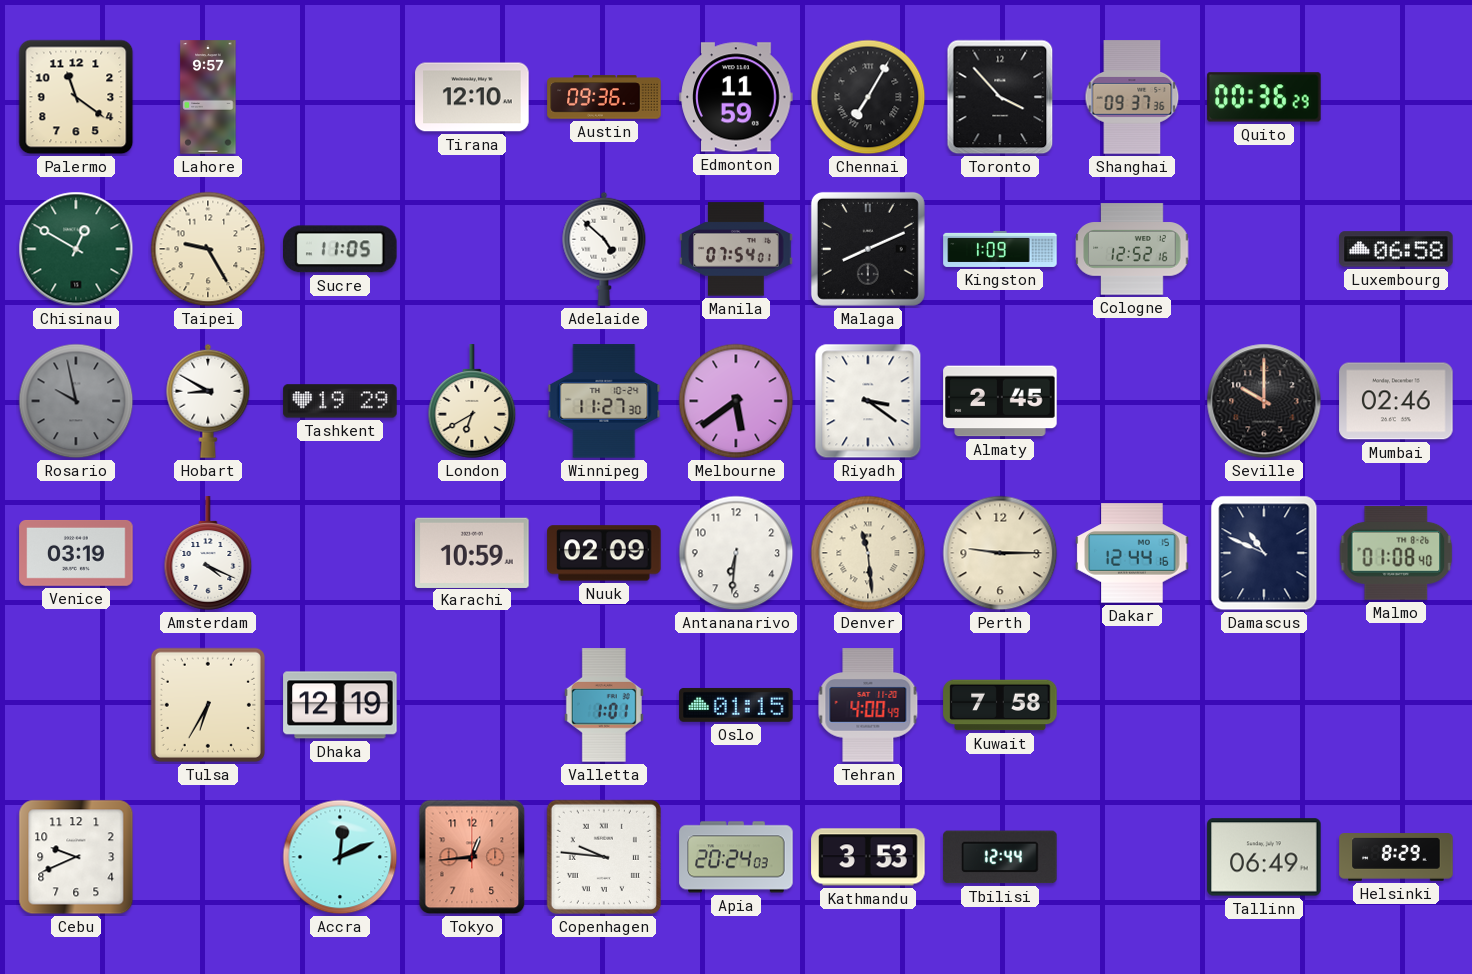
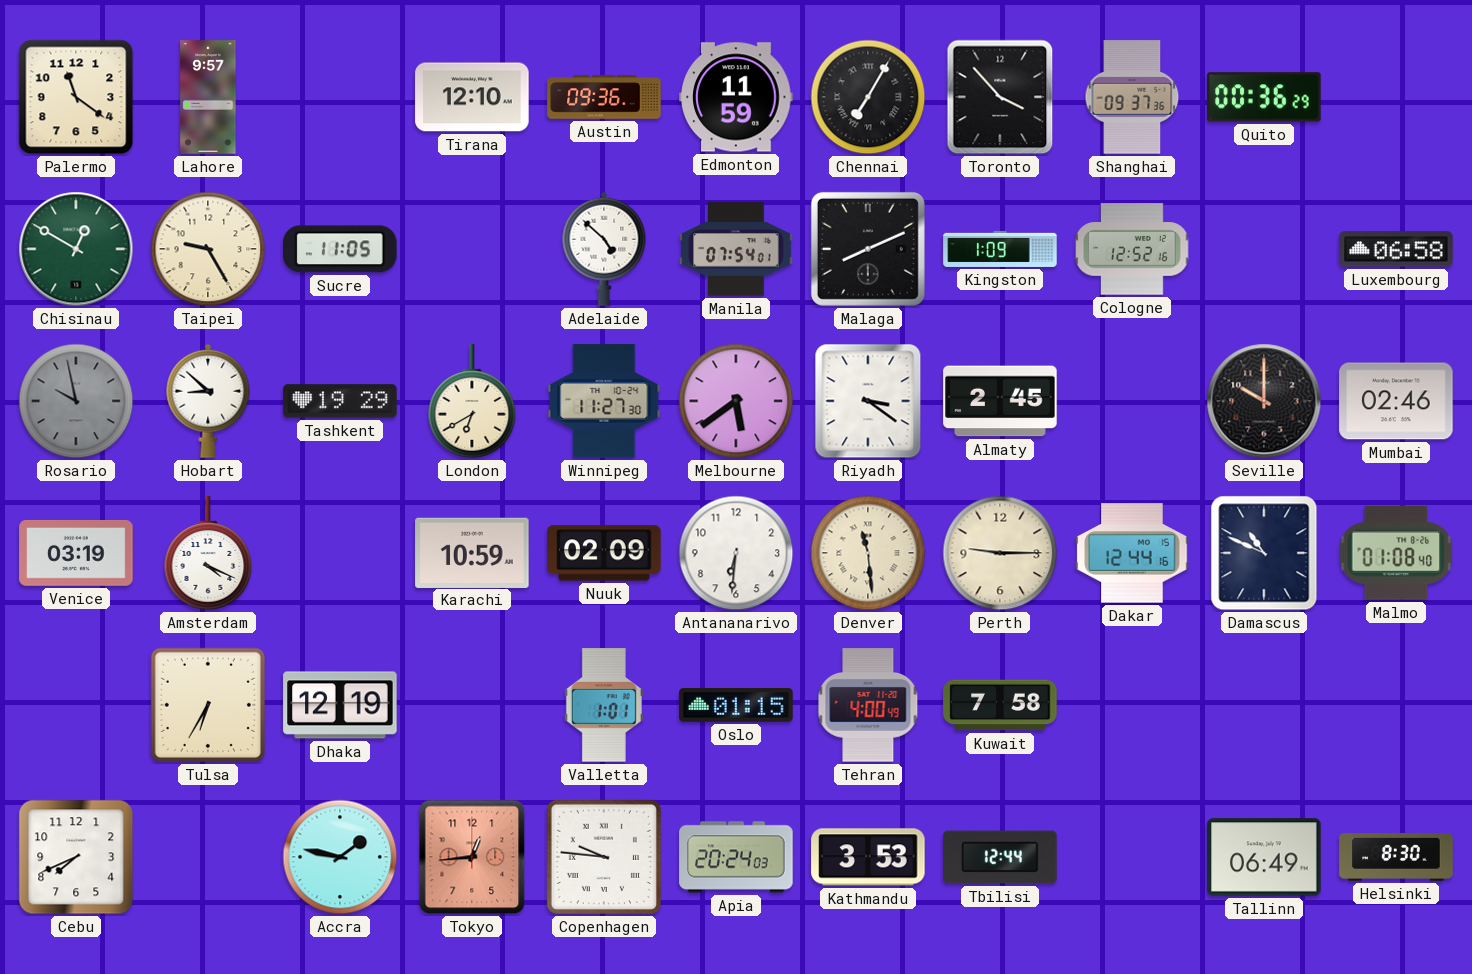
Hobart: 8:50 -> 8:52
Cebu: 9:41 -> 7:41
Accra: 12:11 -> 1:47
Helsinki: 8:29 -> 8:30
